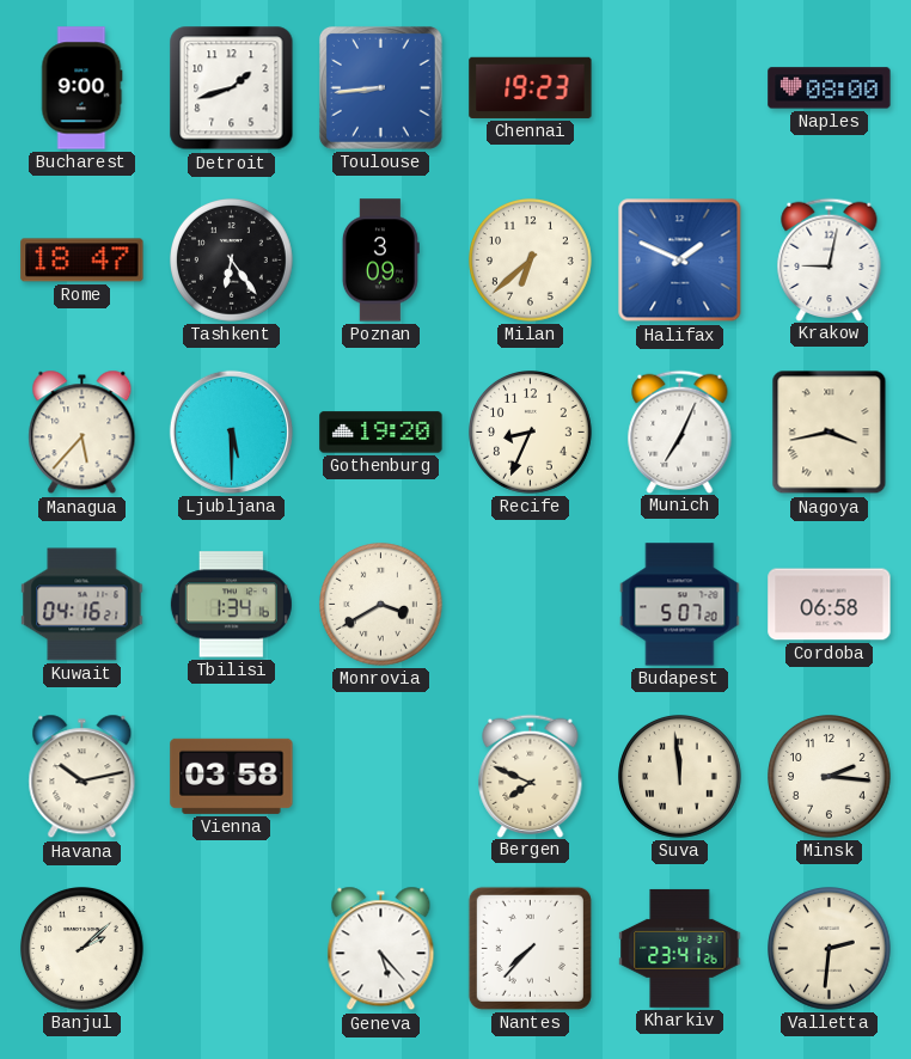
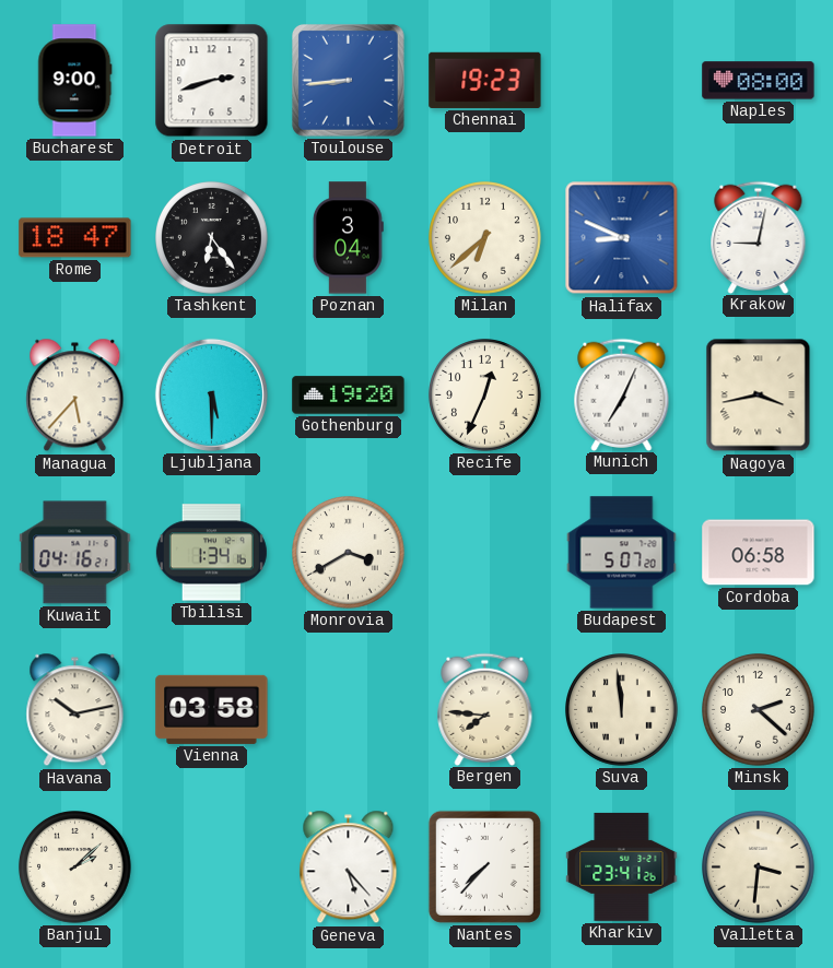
Detroit: 1:42 -> 2:42
Poznan: 3:09 -> 3:04
Halifax: 1:49 -> 8:49
Recife: 8:34 -> 12:34
Bergen: 7:49 -> 7:46
Minsk: 2:16 -> 2:22
Valletta: 2:31 -> 3:31
